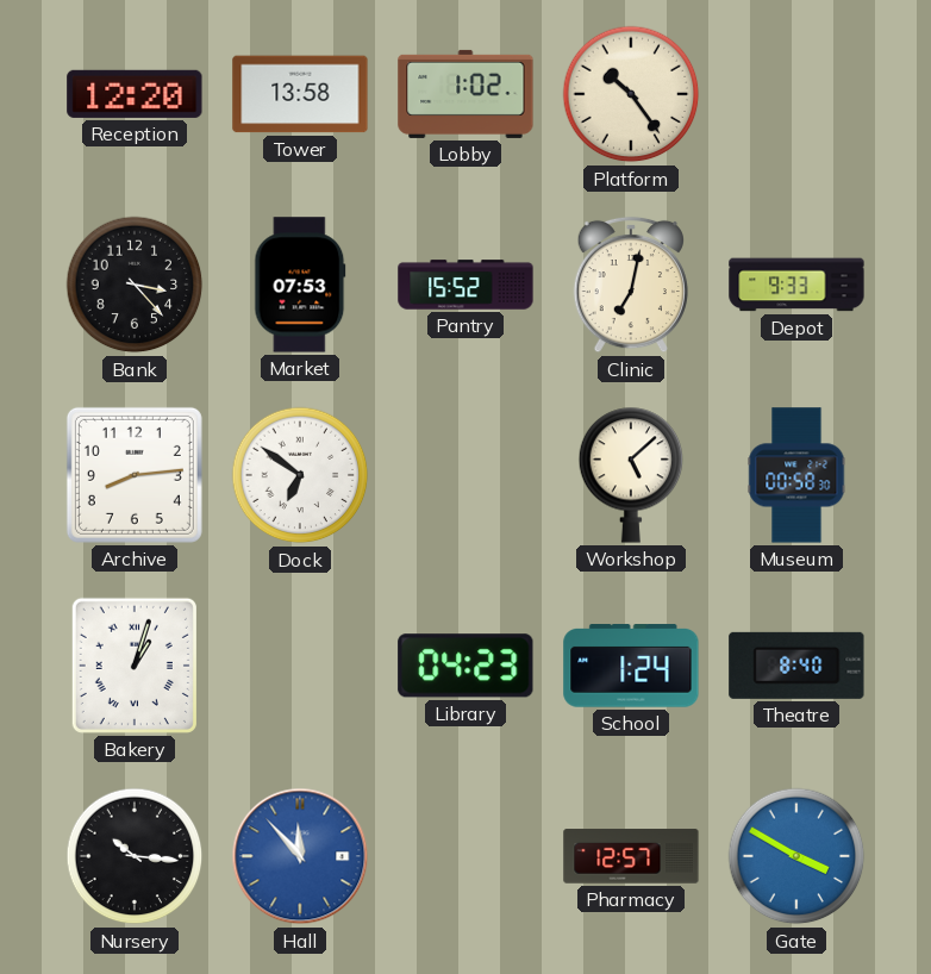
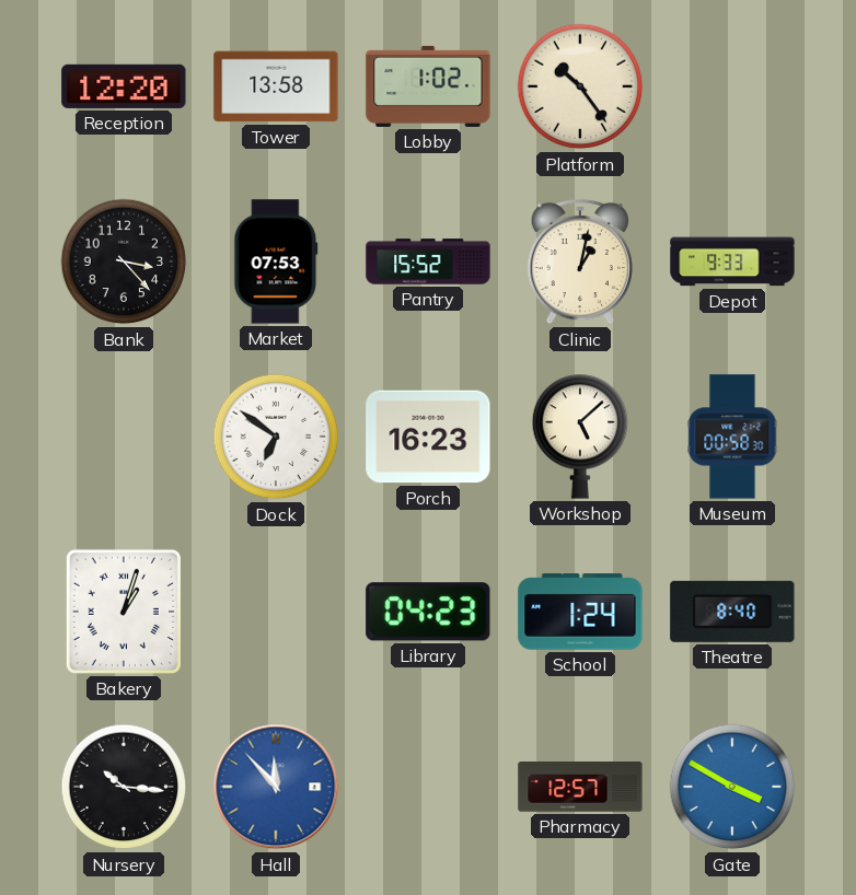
Clinic: 7:02 -> 1:02
Archive: 8:14 -> none
Porch: none -> 16:23
